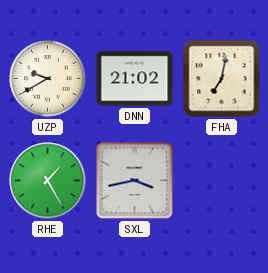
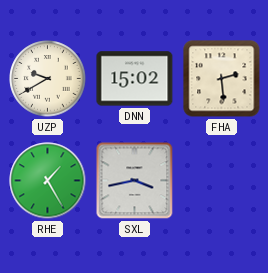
DNN: 21:02 -> 15:02
FHA: 7:02 -> 2:29
